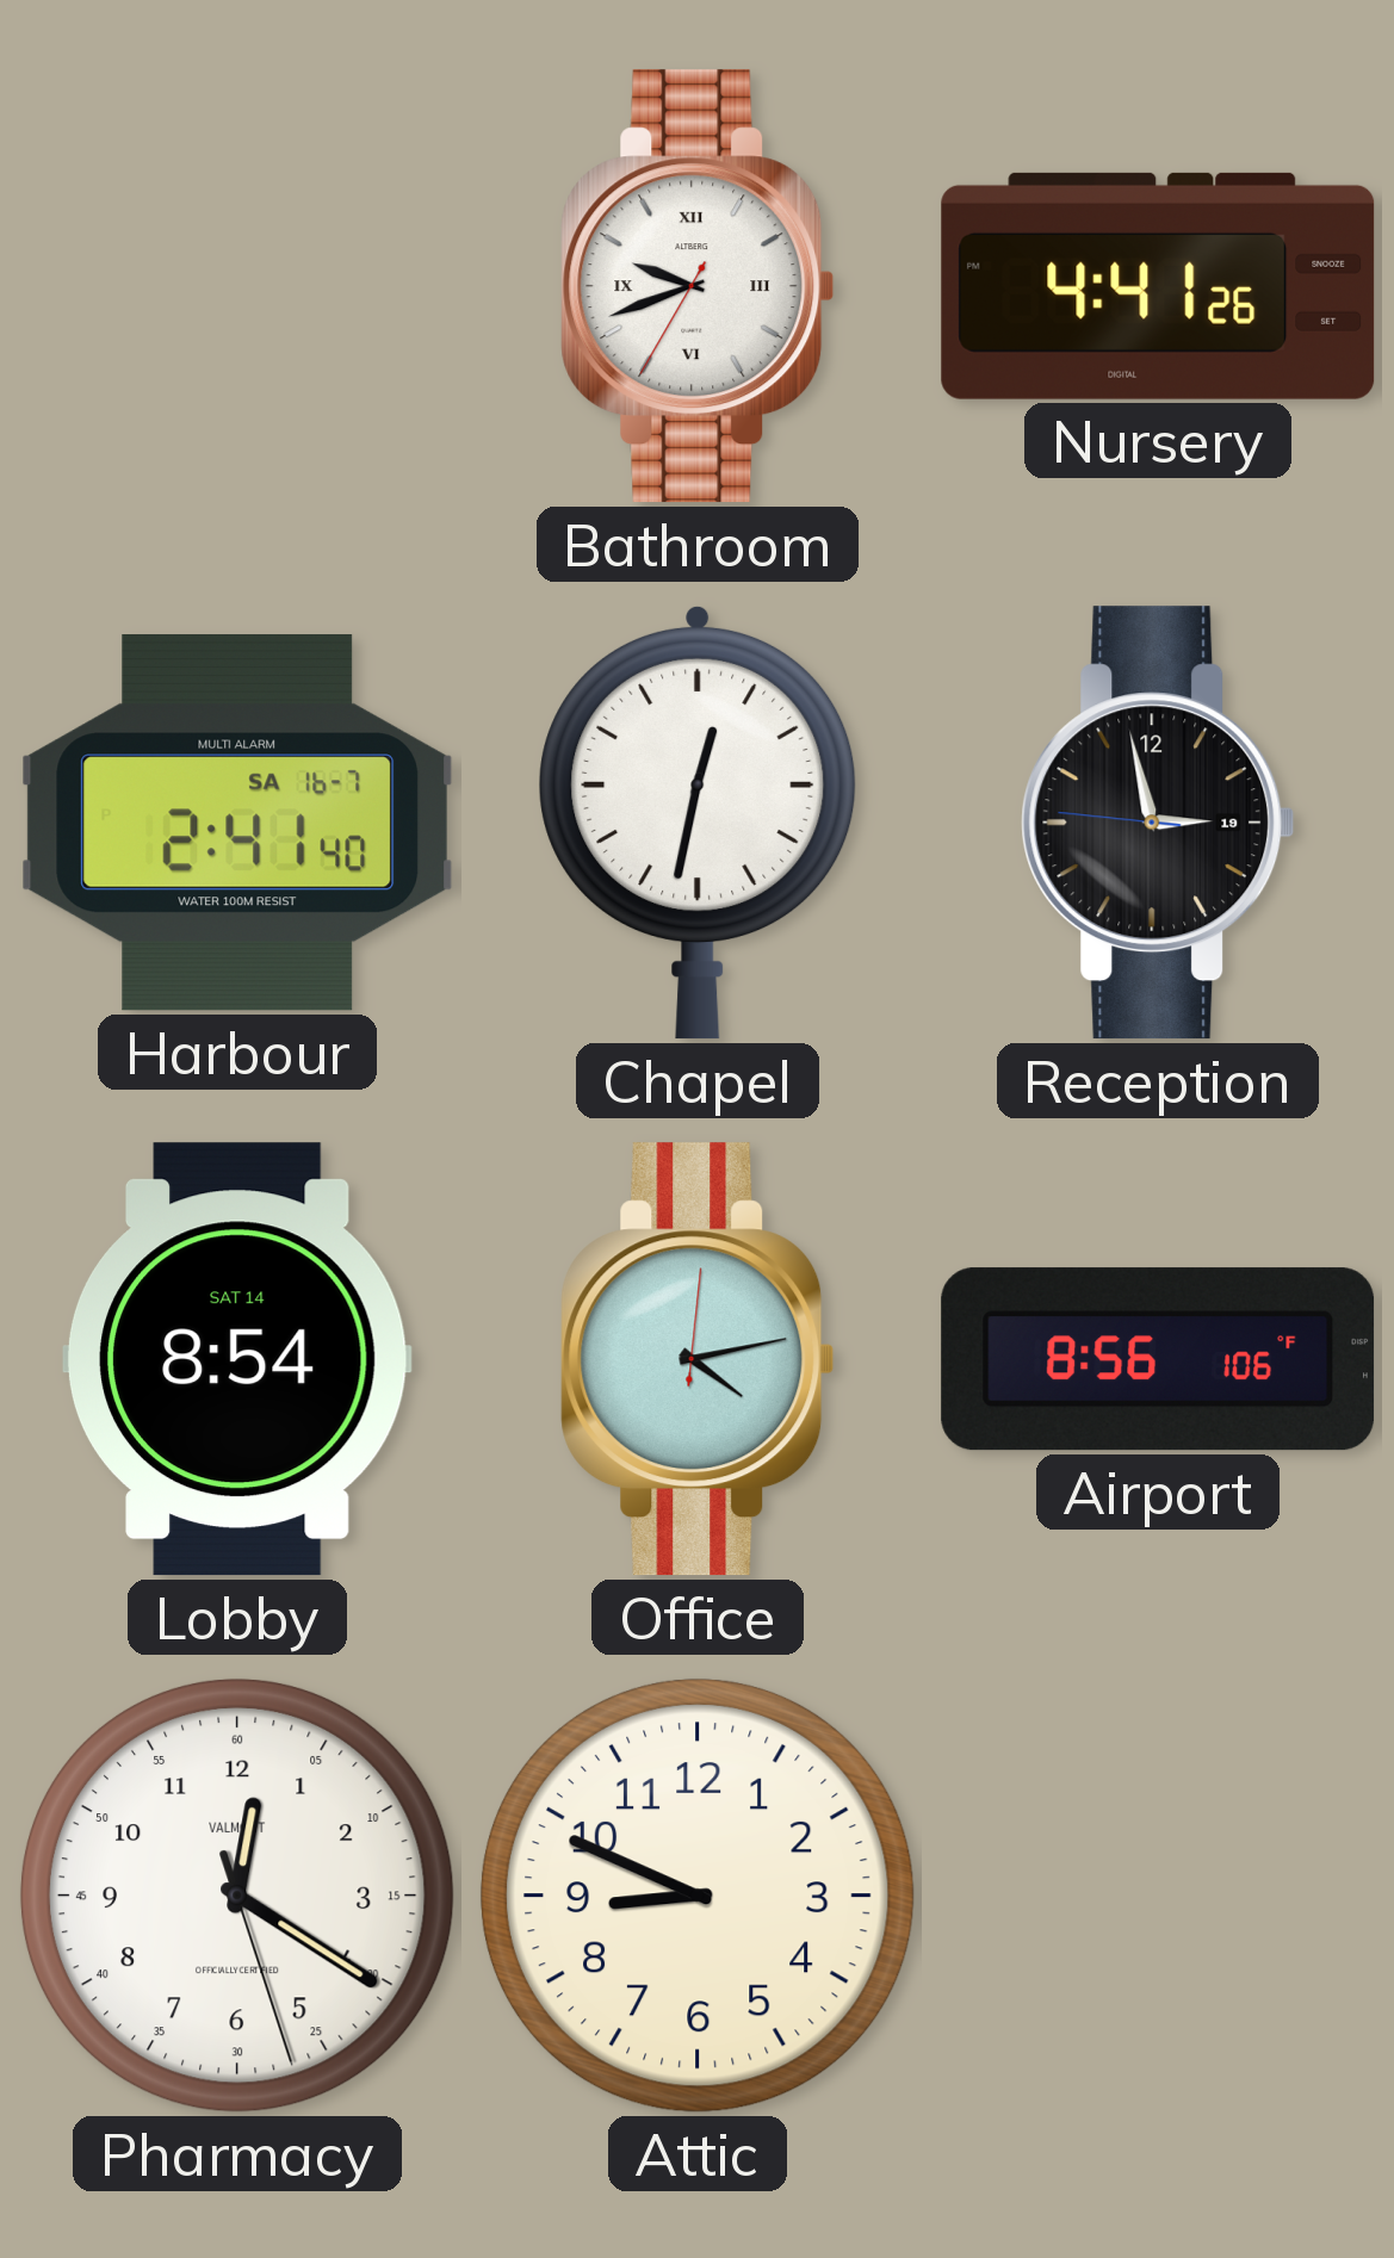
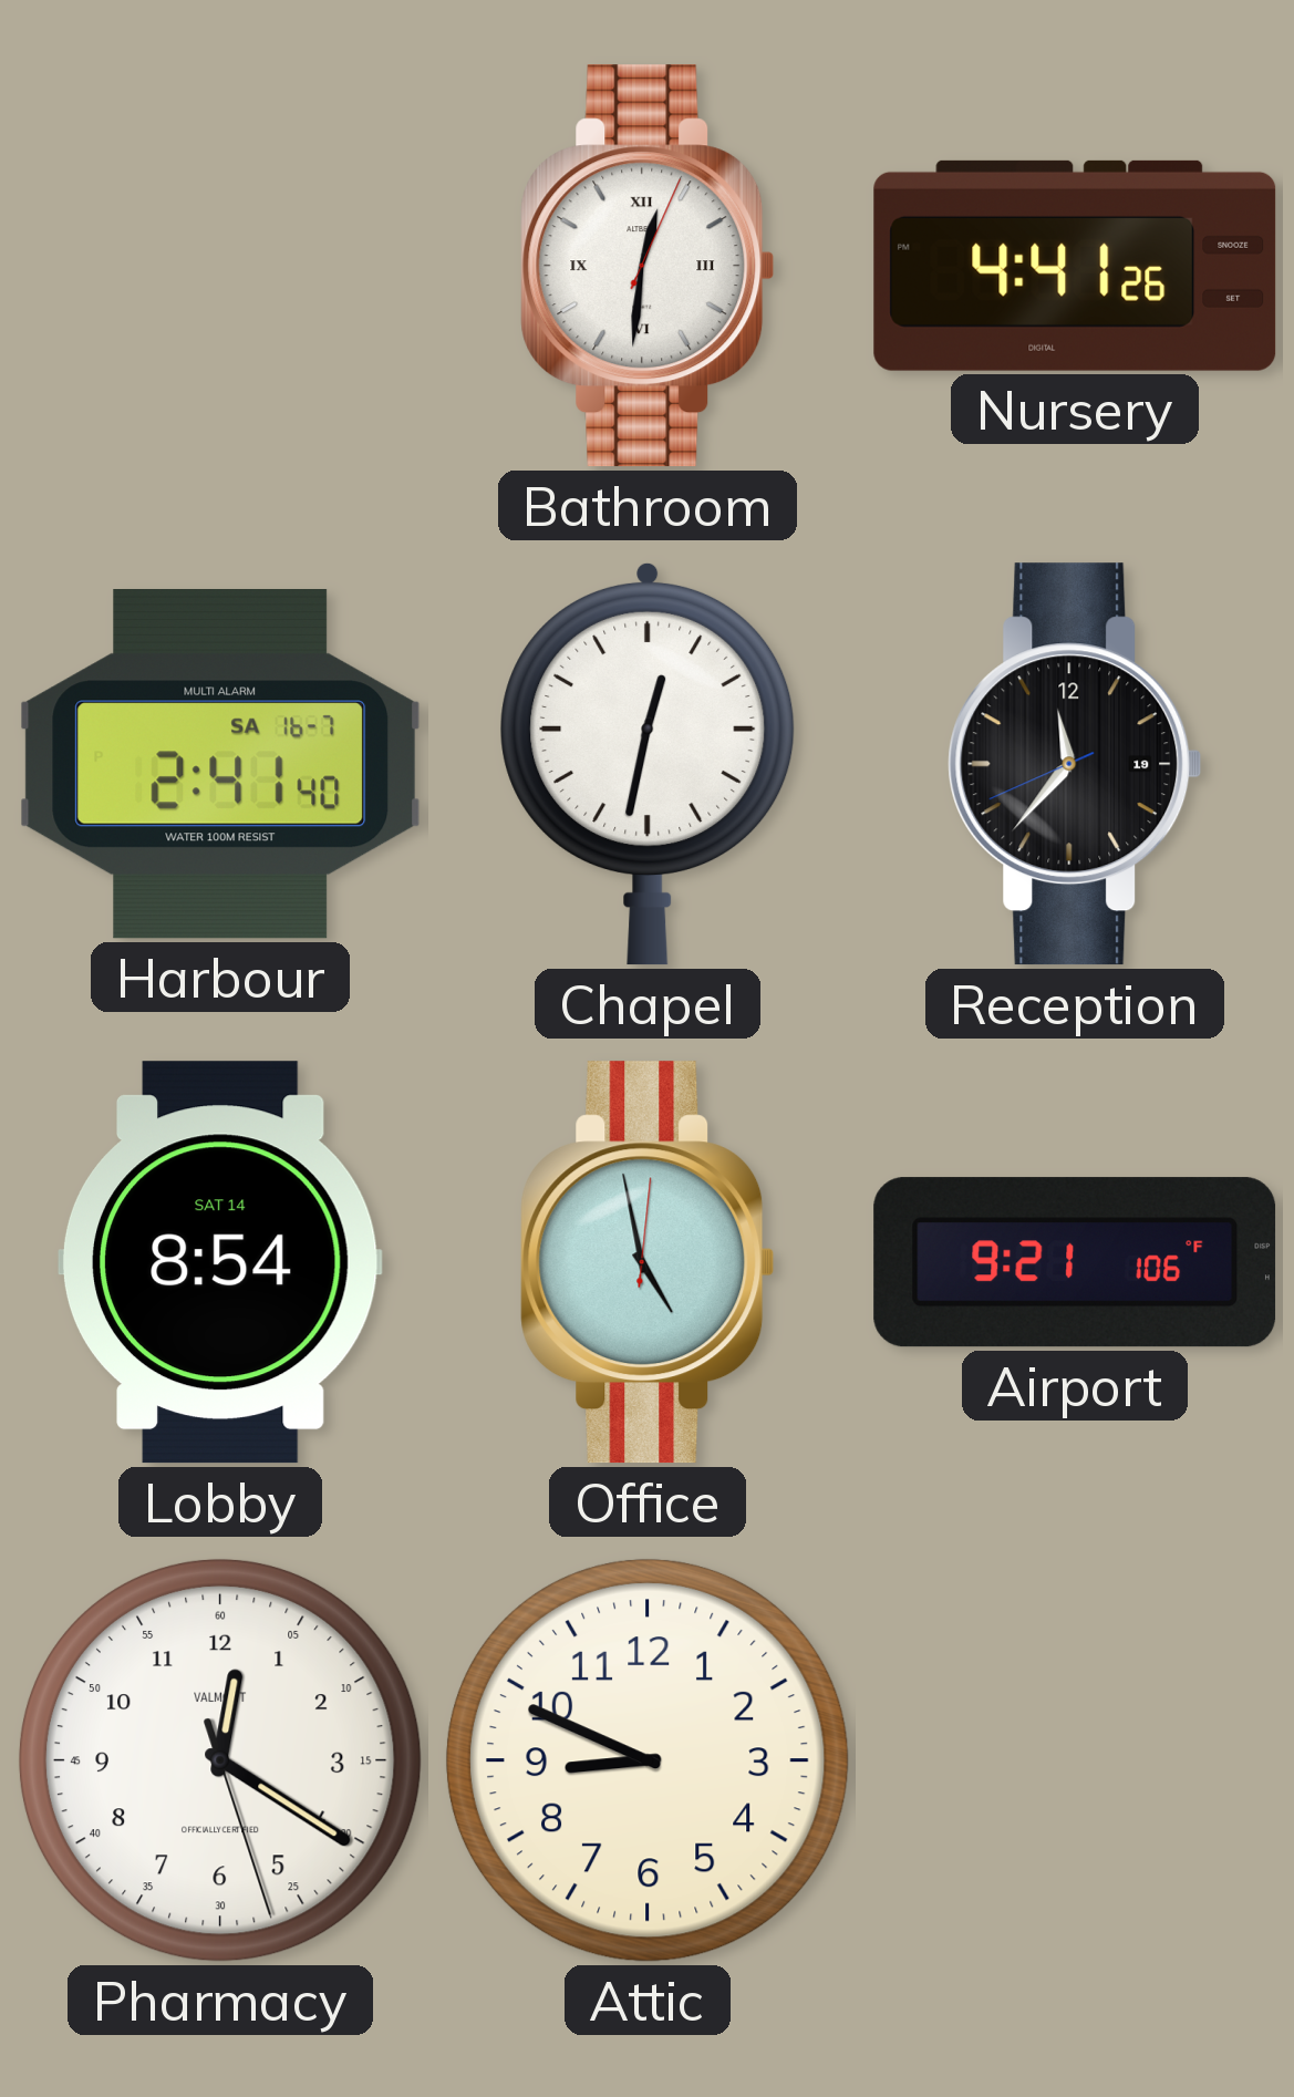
Bathroom: 9:41 -> 12:31
Reception: 2:57 -> 11:36
Office: 4:13 -> 4:58
Airport: 8:56 -> 9:21
